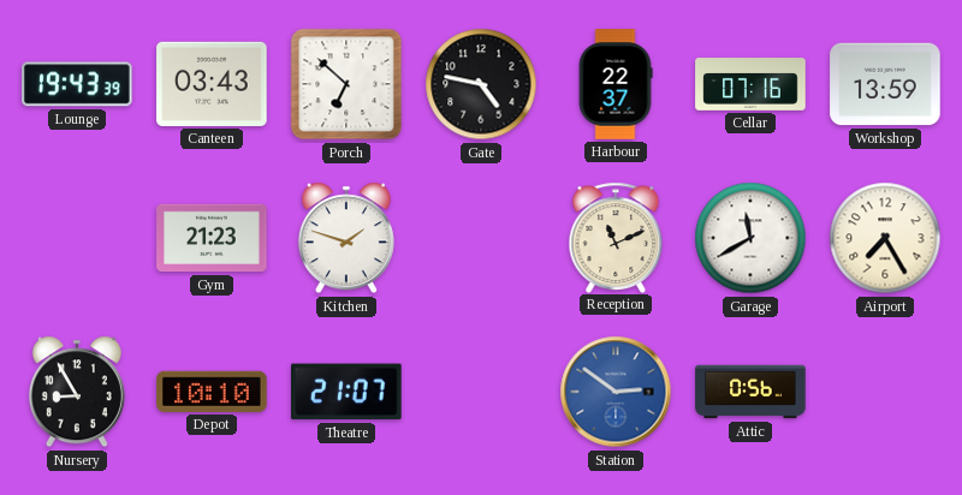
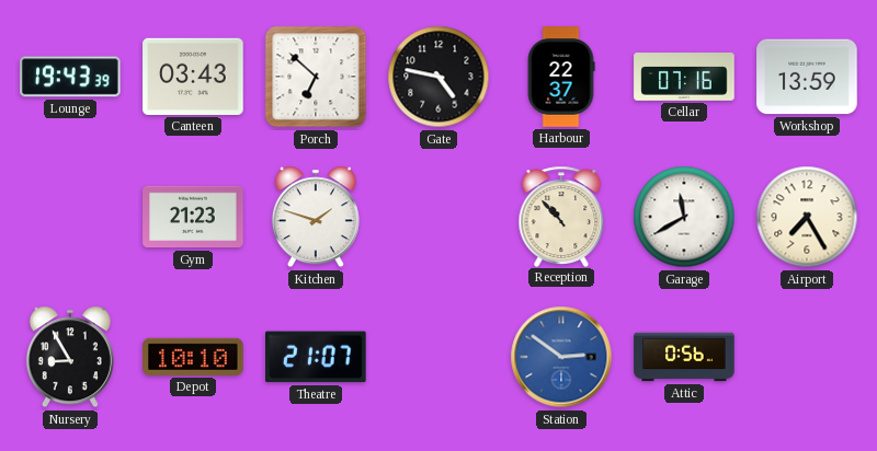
Reception: 11:11 -> 10:53
